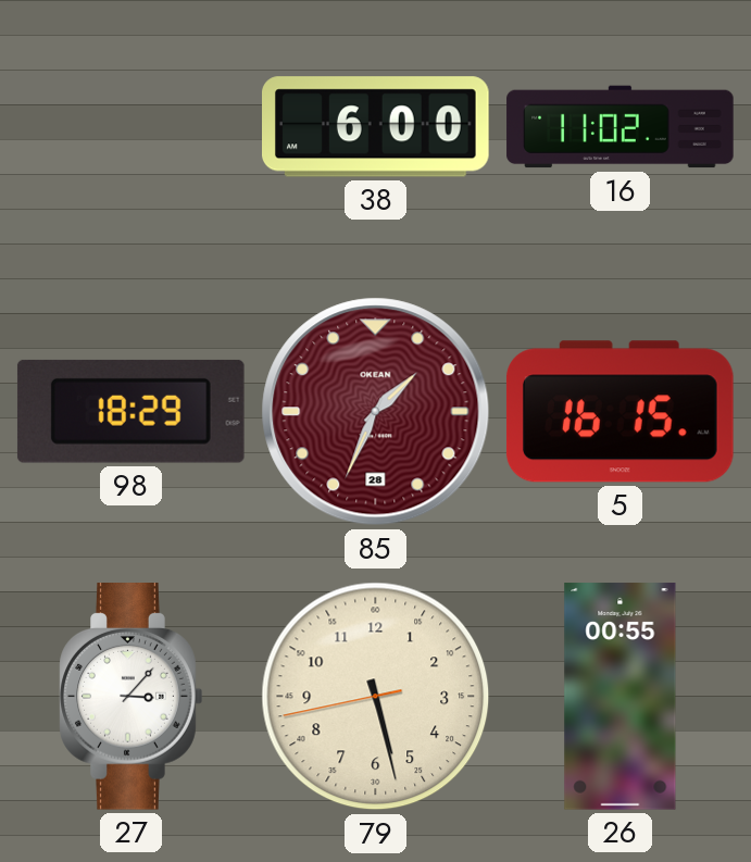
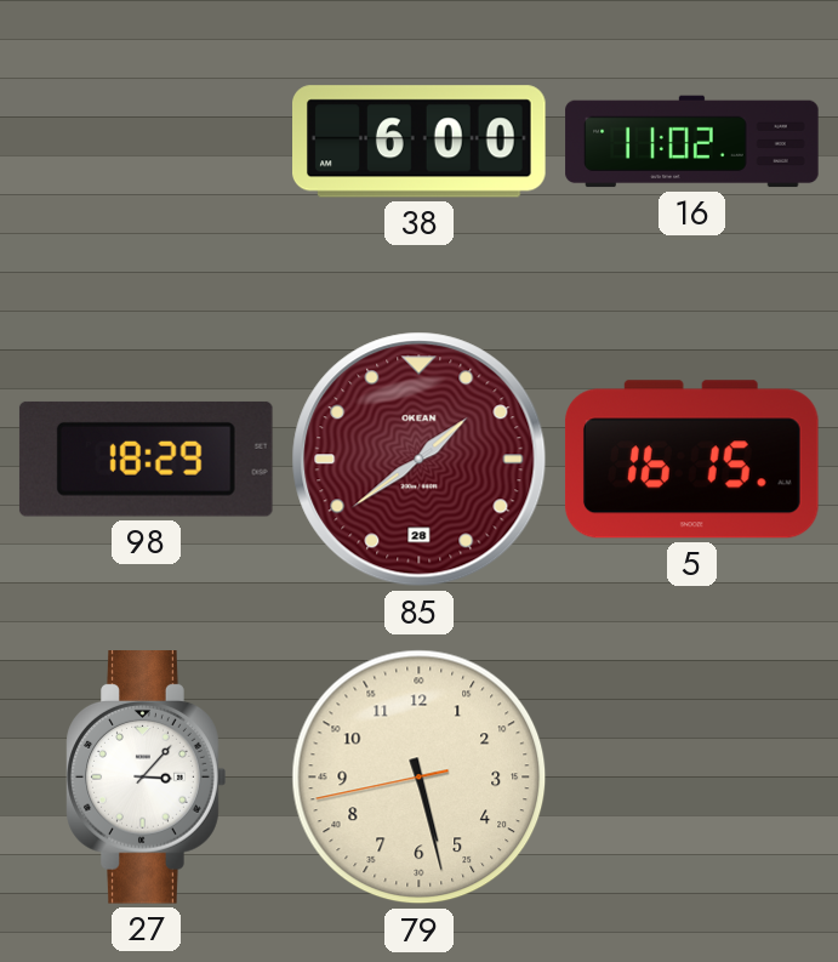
85: 1:34 -> 1:39
26: 00:55 -> none
